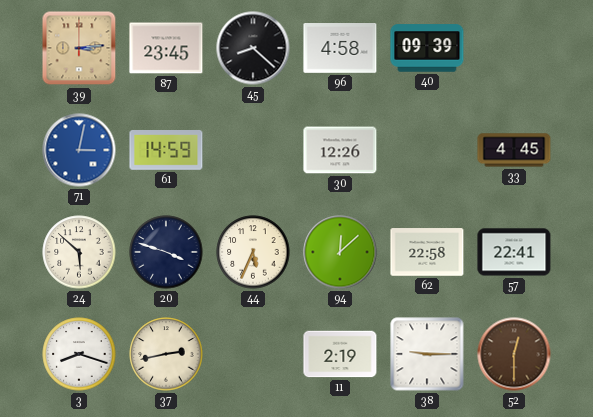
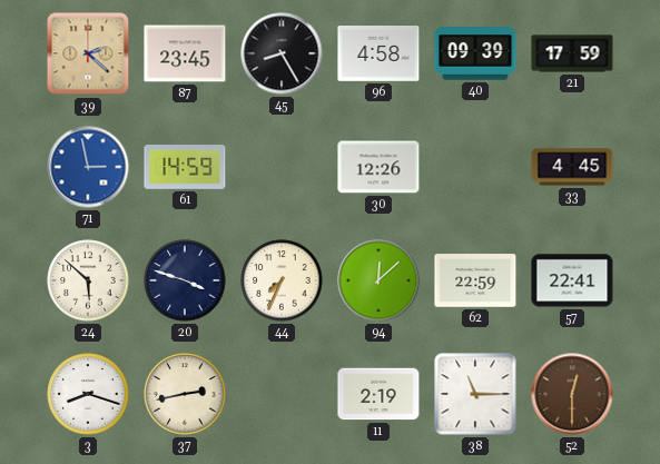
39: 3:14 -> 2:22
45: 8:22 -> 8:25
21: none -> 17:59
71: 3:02 -> 2:58
44: 5:34 -> 7:34
62: 22:58 -> 22:59
38: 9:15 -> 11:15
